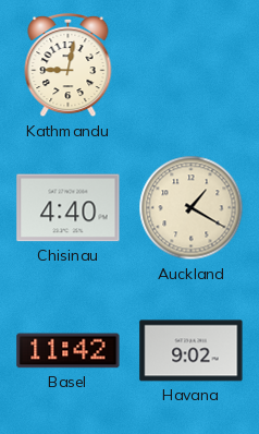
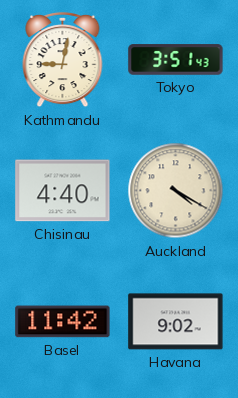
Tokyo: none -> 3:51
Auckland: 1:20 -> 4:20
